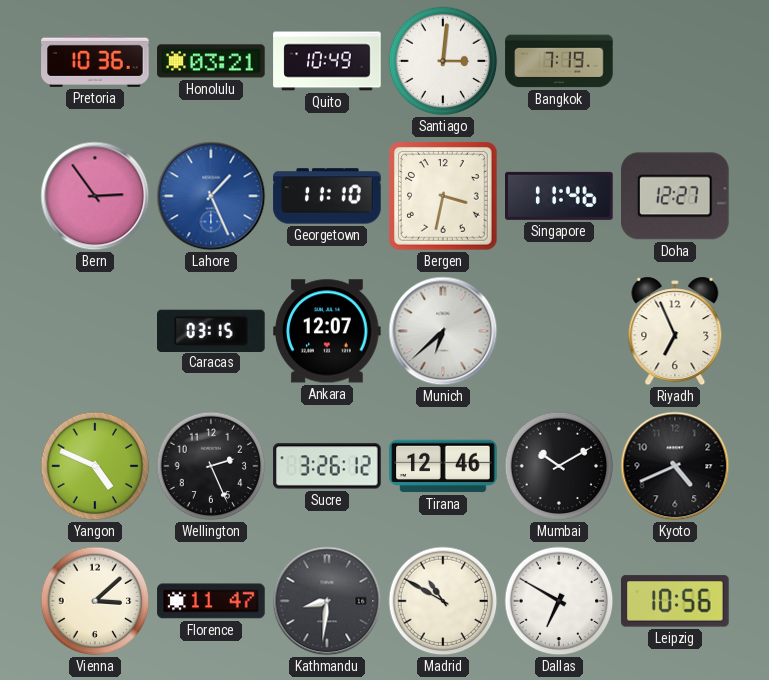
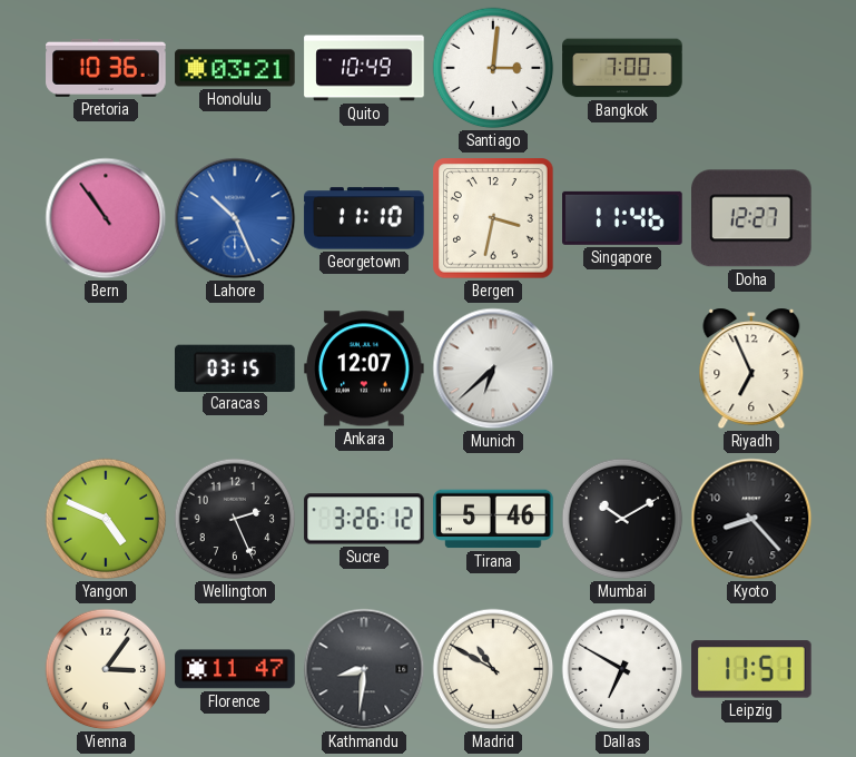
Bangkok: 7:19 -> 7:00
Bern: 2:54 -> 10:54
Lahore: 1:26 -> 10:26
Tirana: 12:46 -> 5:46
Kyoto: 4:41 -> 8:23
Vienna: 3:08 -> 3:06
Leipzig: 10:56 -> 11:51
